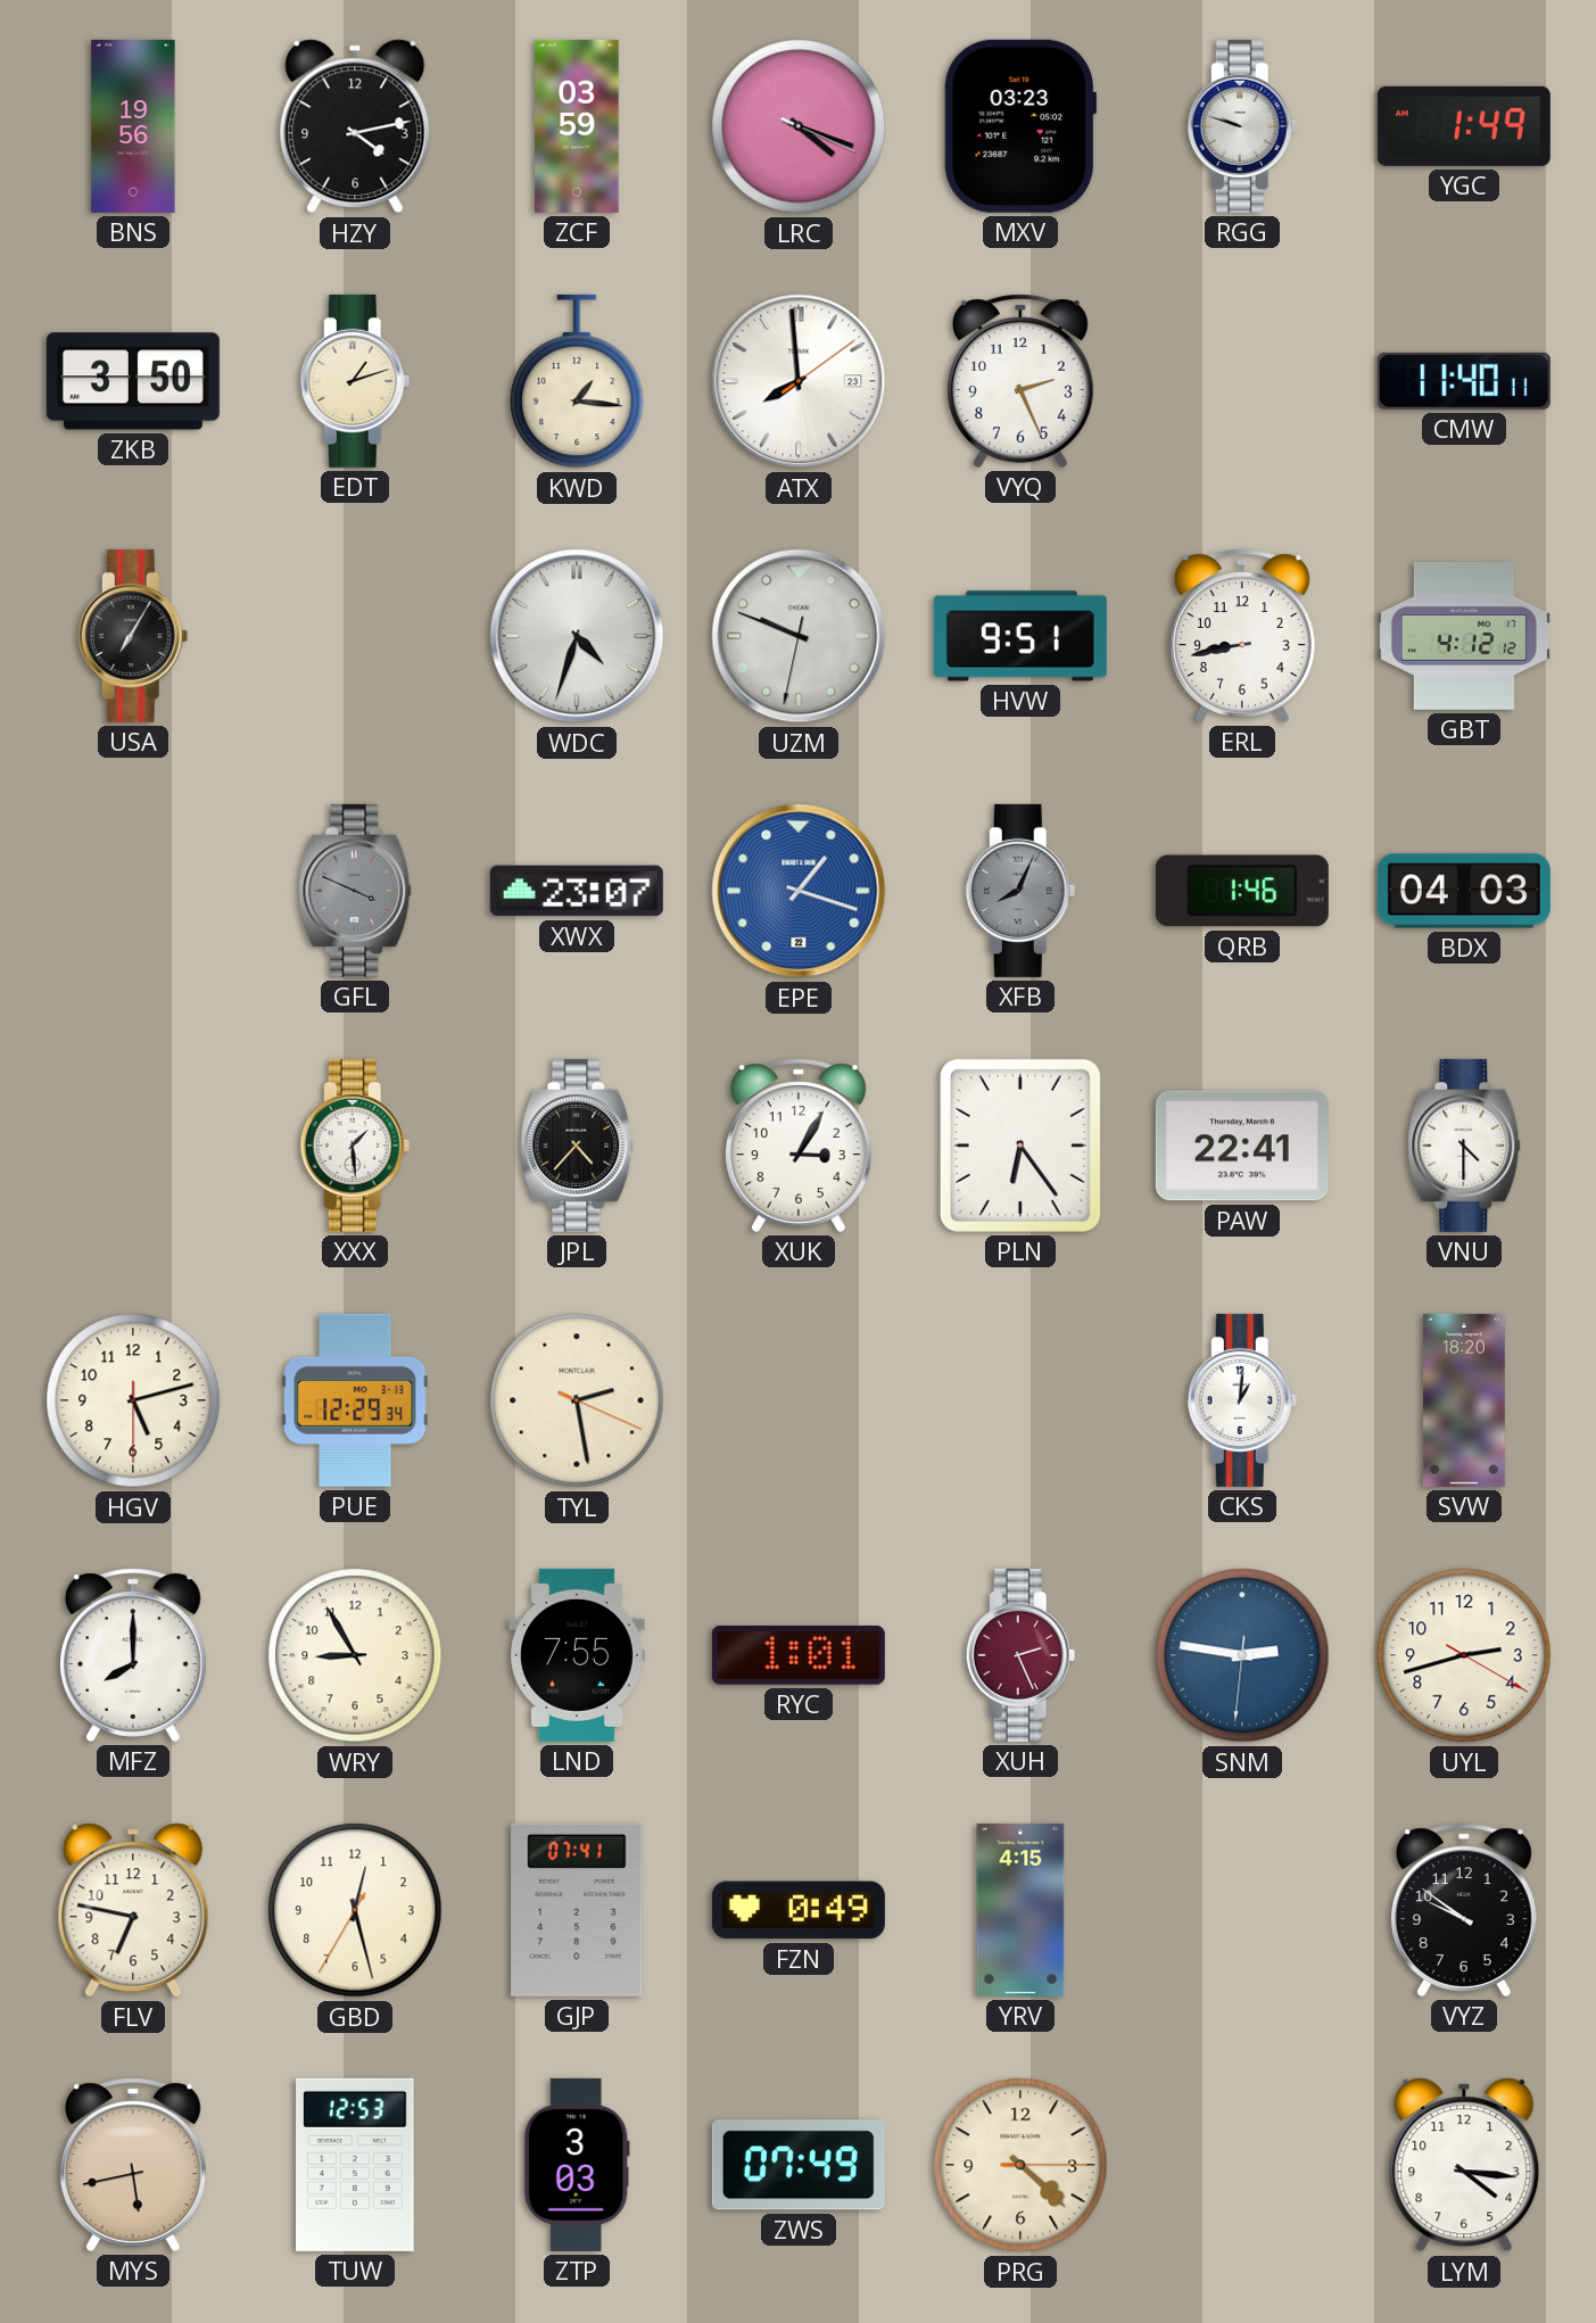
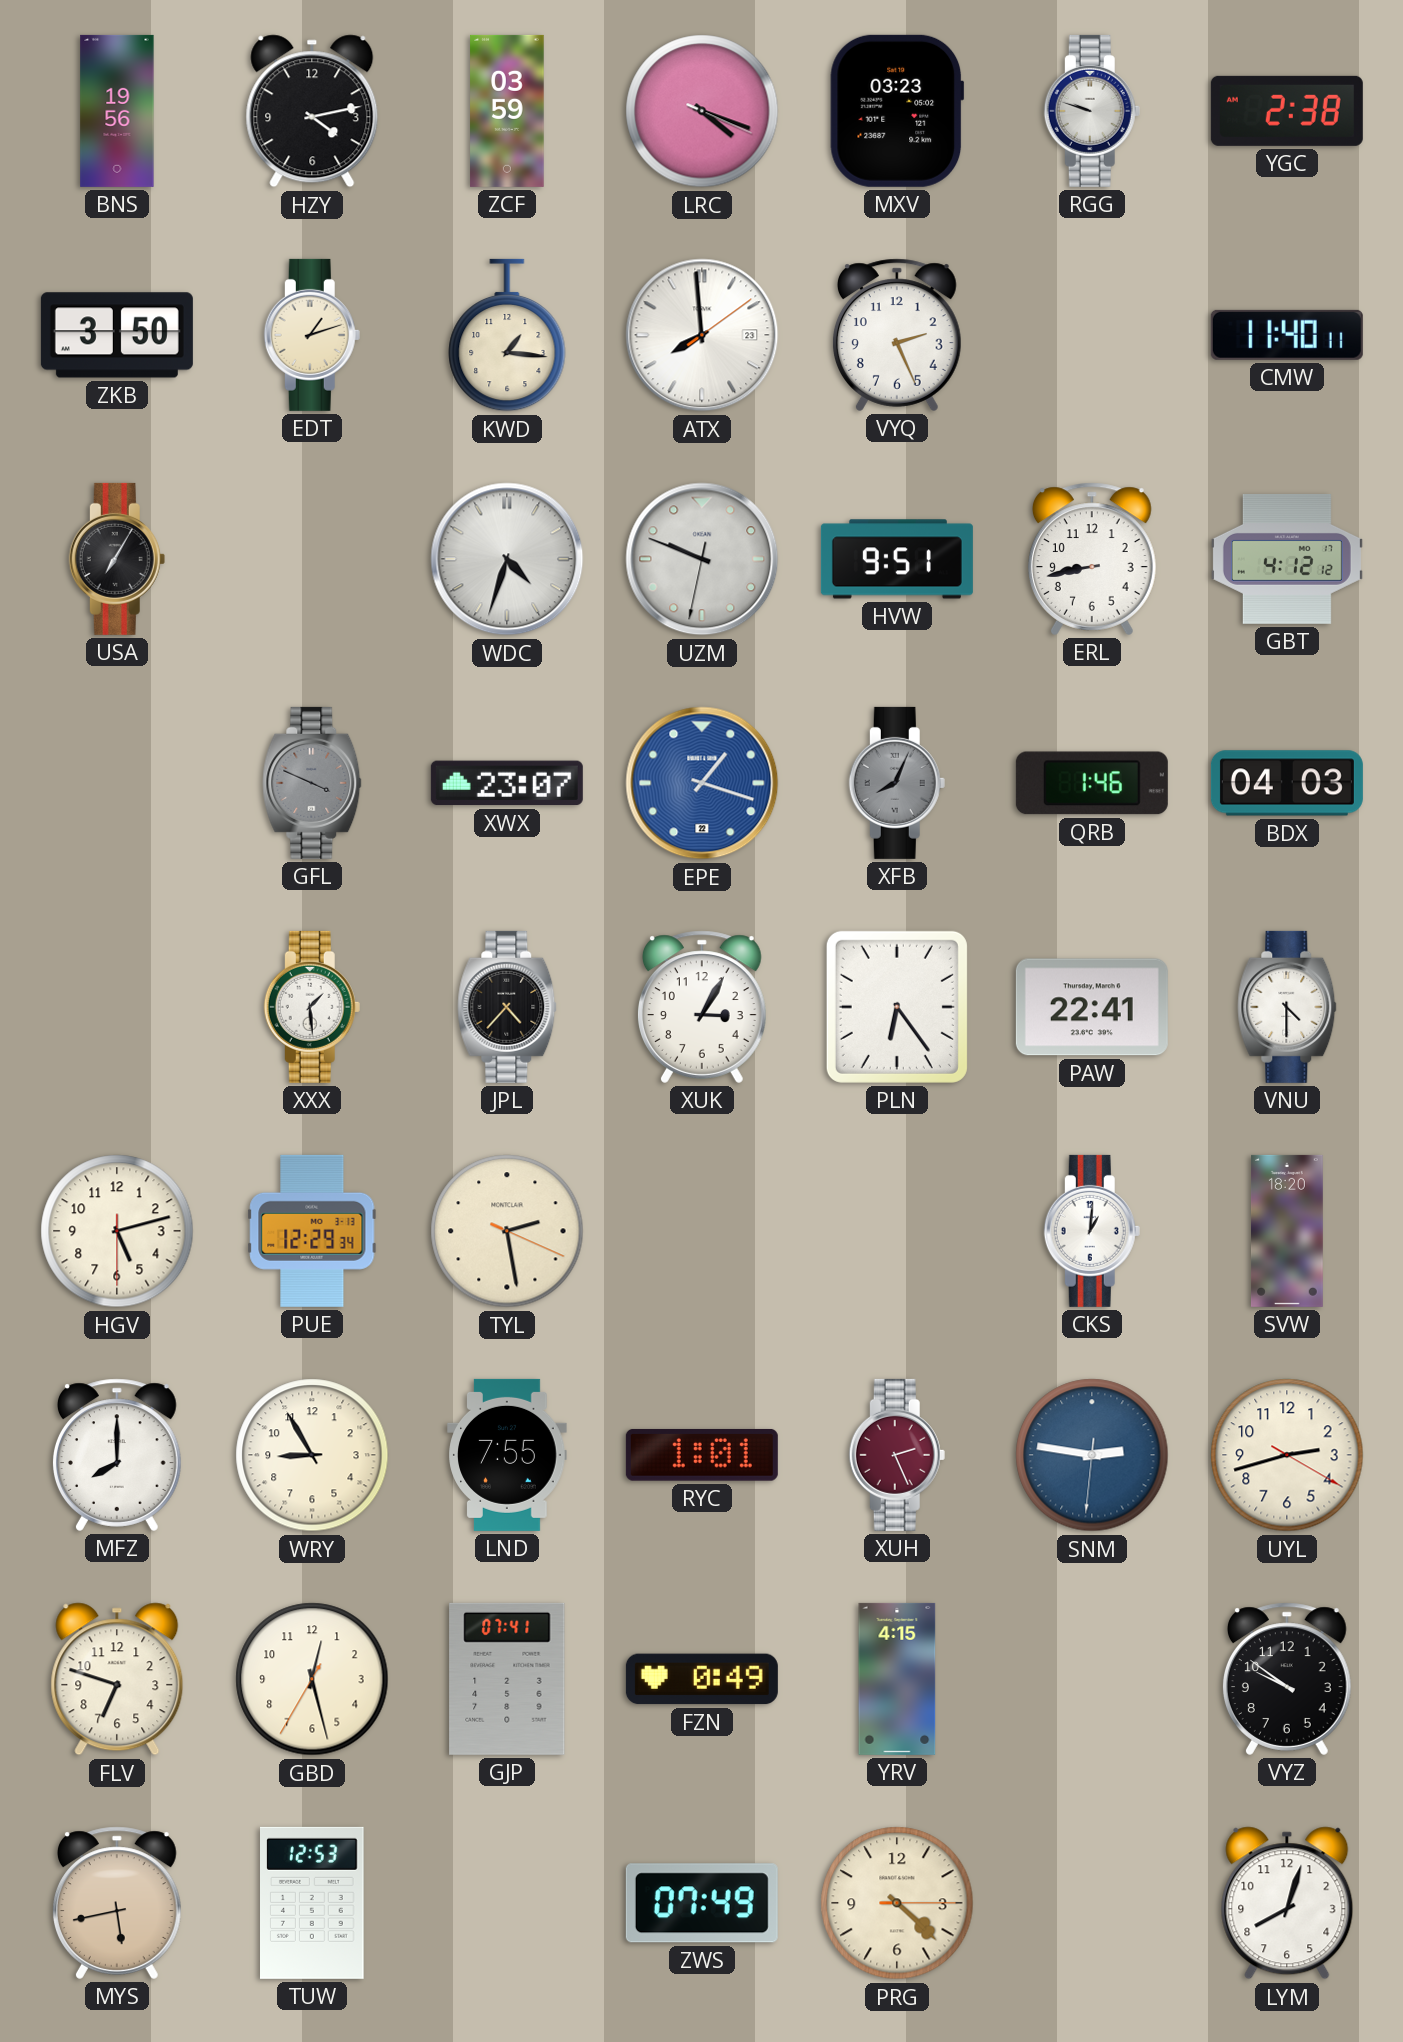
YGC: 1:49 -> 2:38
FLV: 6:47 -> 6:48
ZTP: 3:03 -> none
LYM: 4:16 -> 8:03
